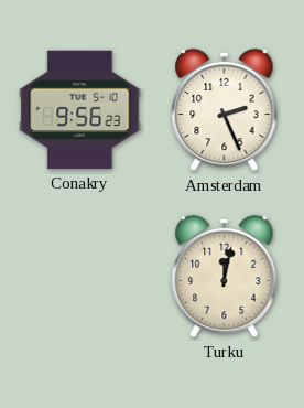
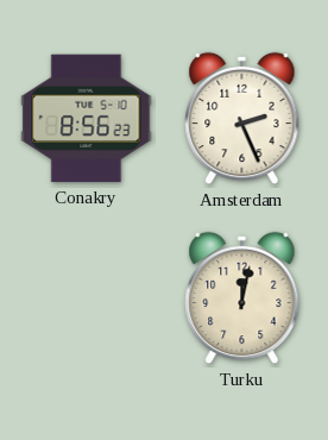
Conakry: 9:56 -> 8:56
